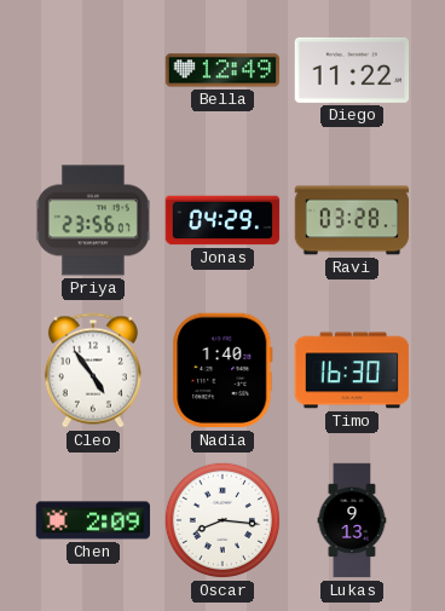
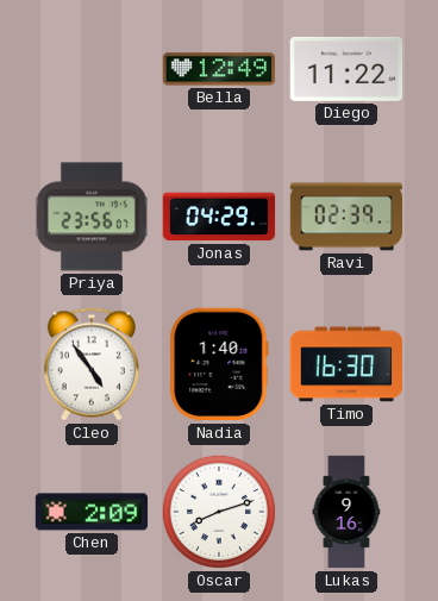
Ravi: 03:28 -> 02:39
Oscar: 8:16 -> 8:12
Lukas: 9:13 -> 9:16
